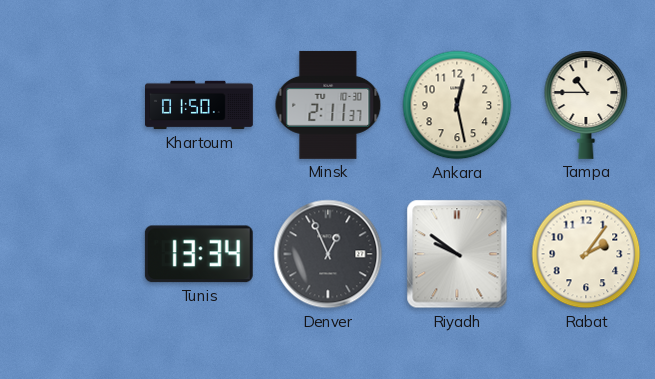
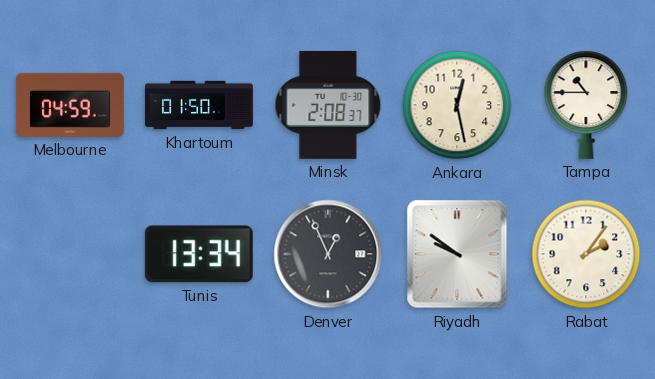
Melbourne: none -> 04:59
Minsk: 2:11 -> 2:08
